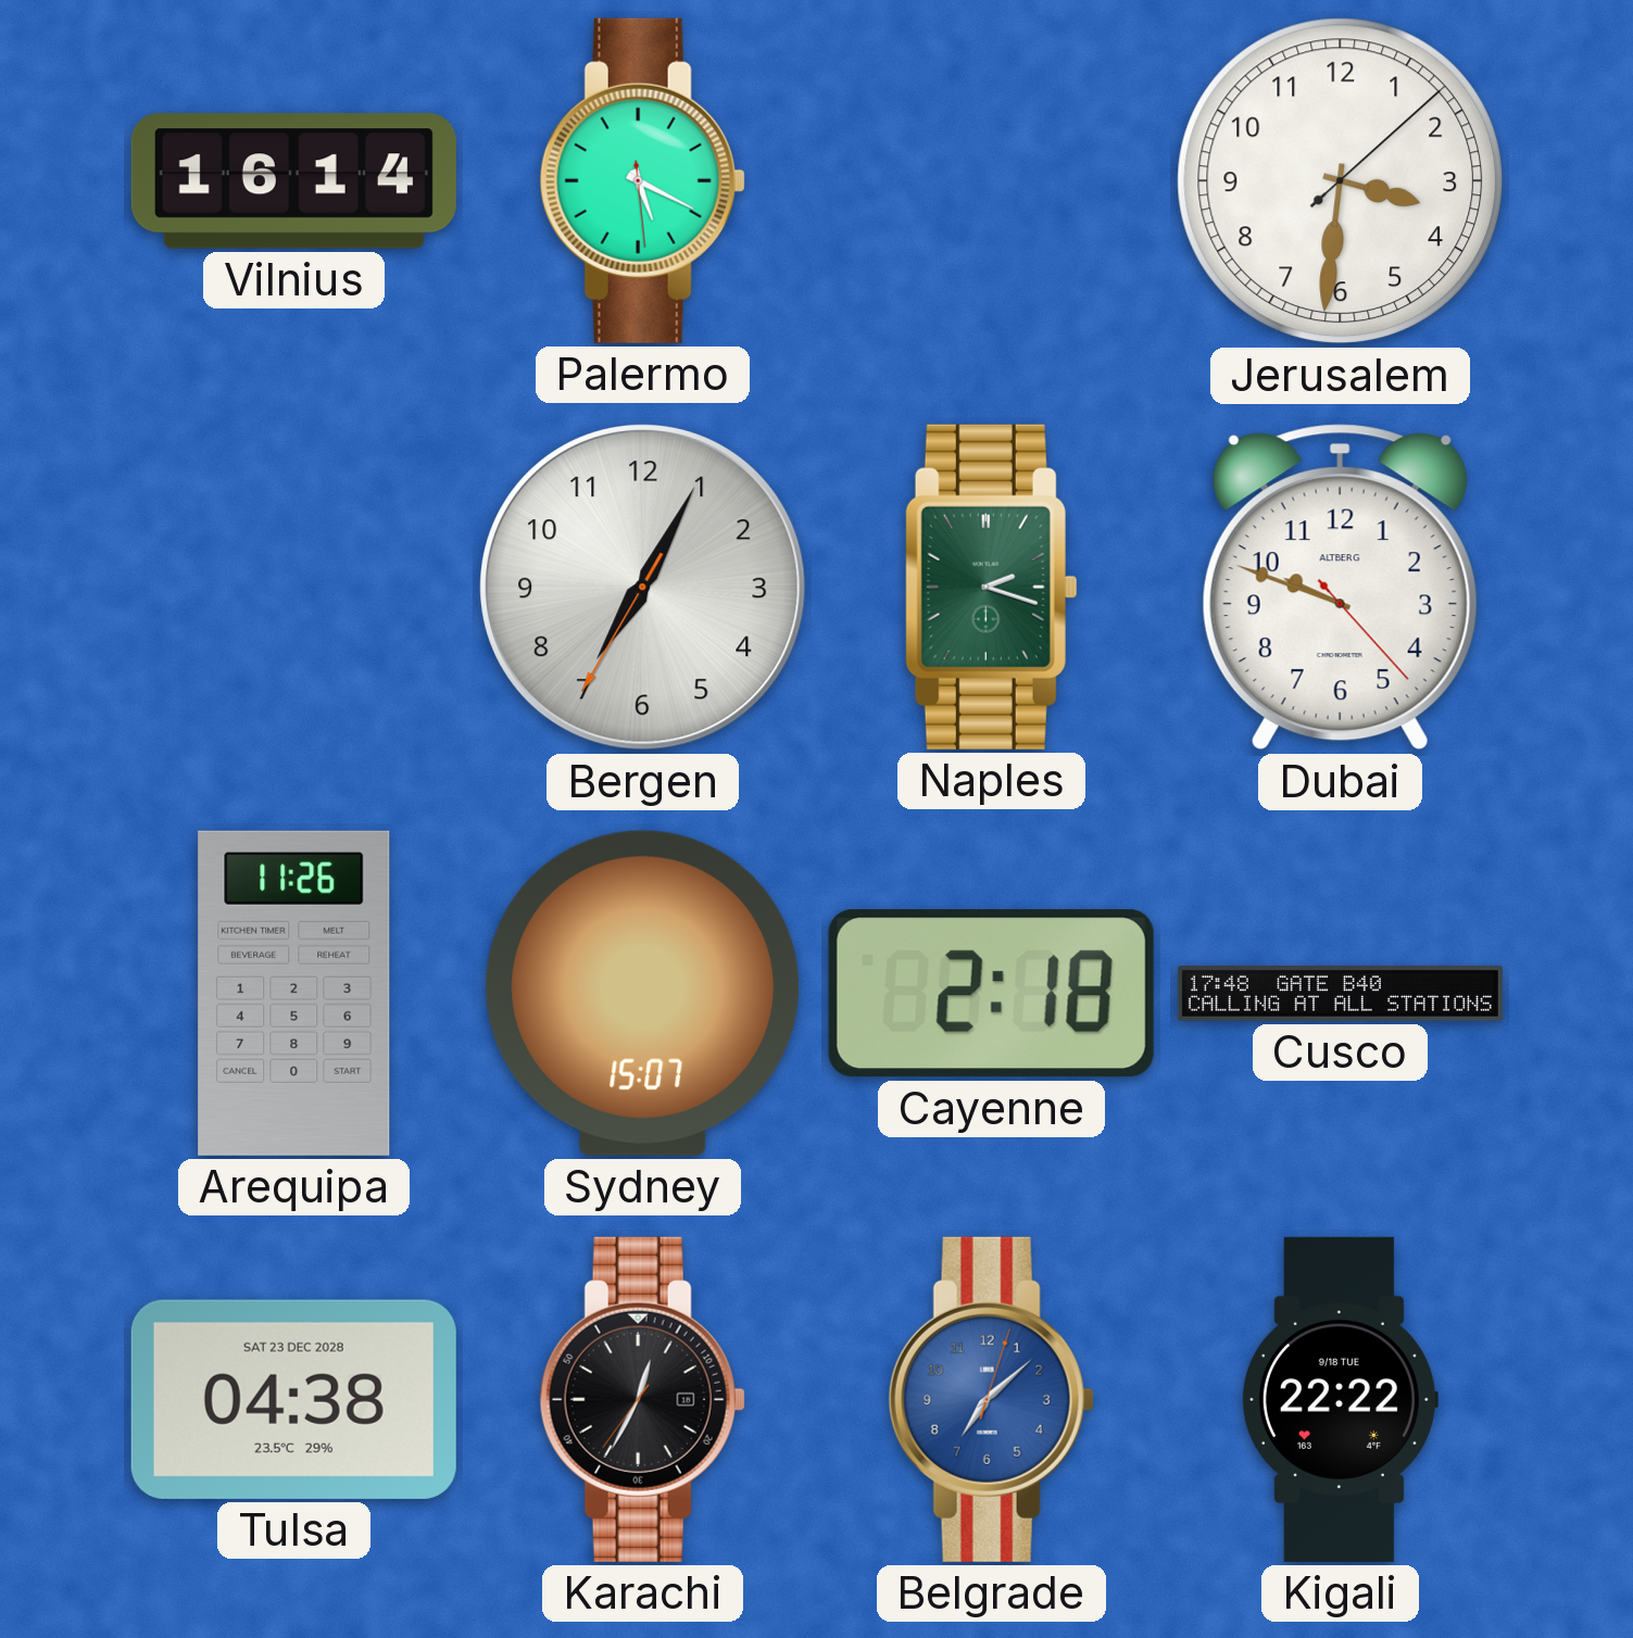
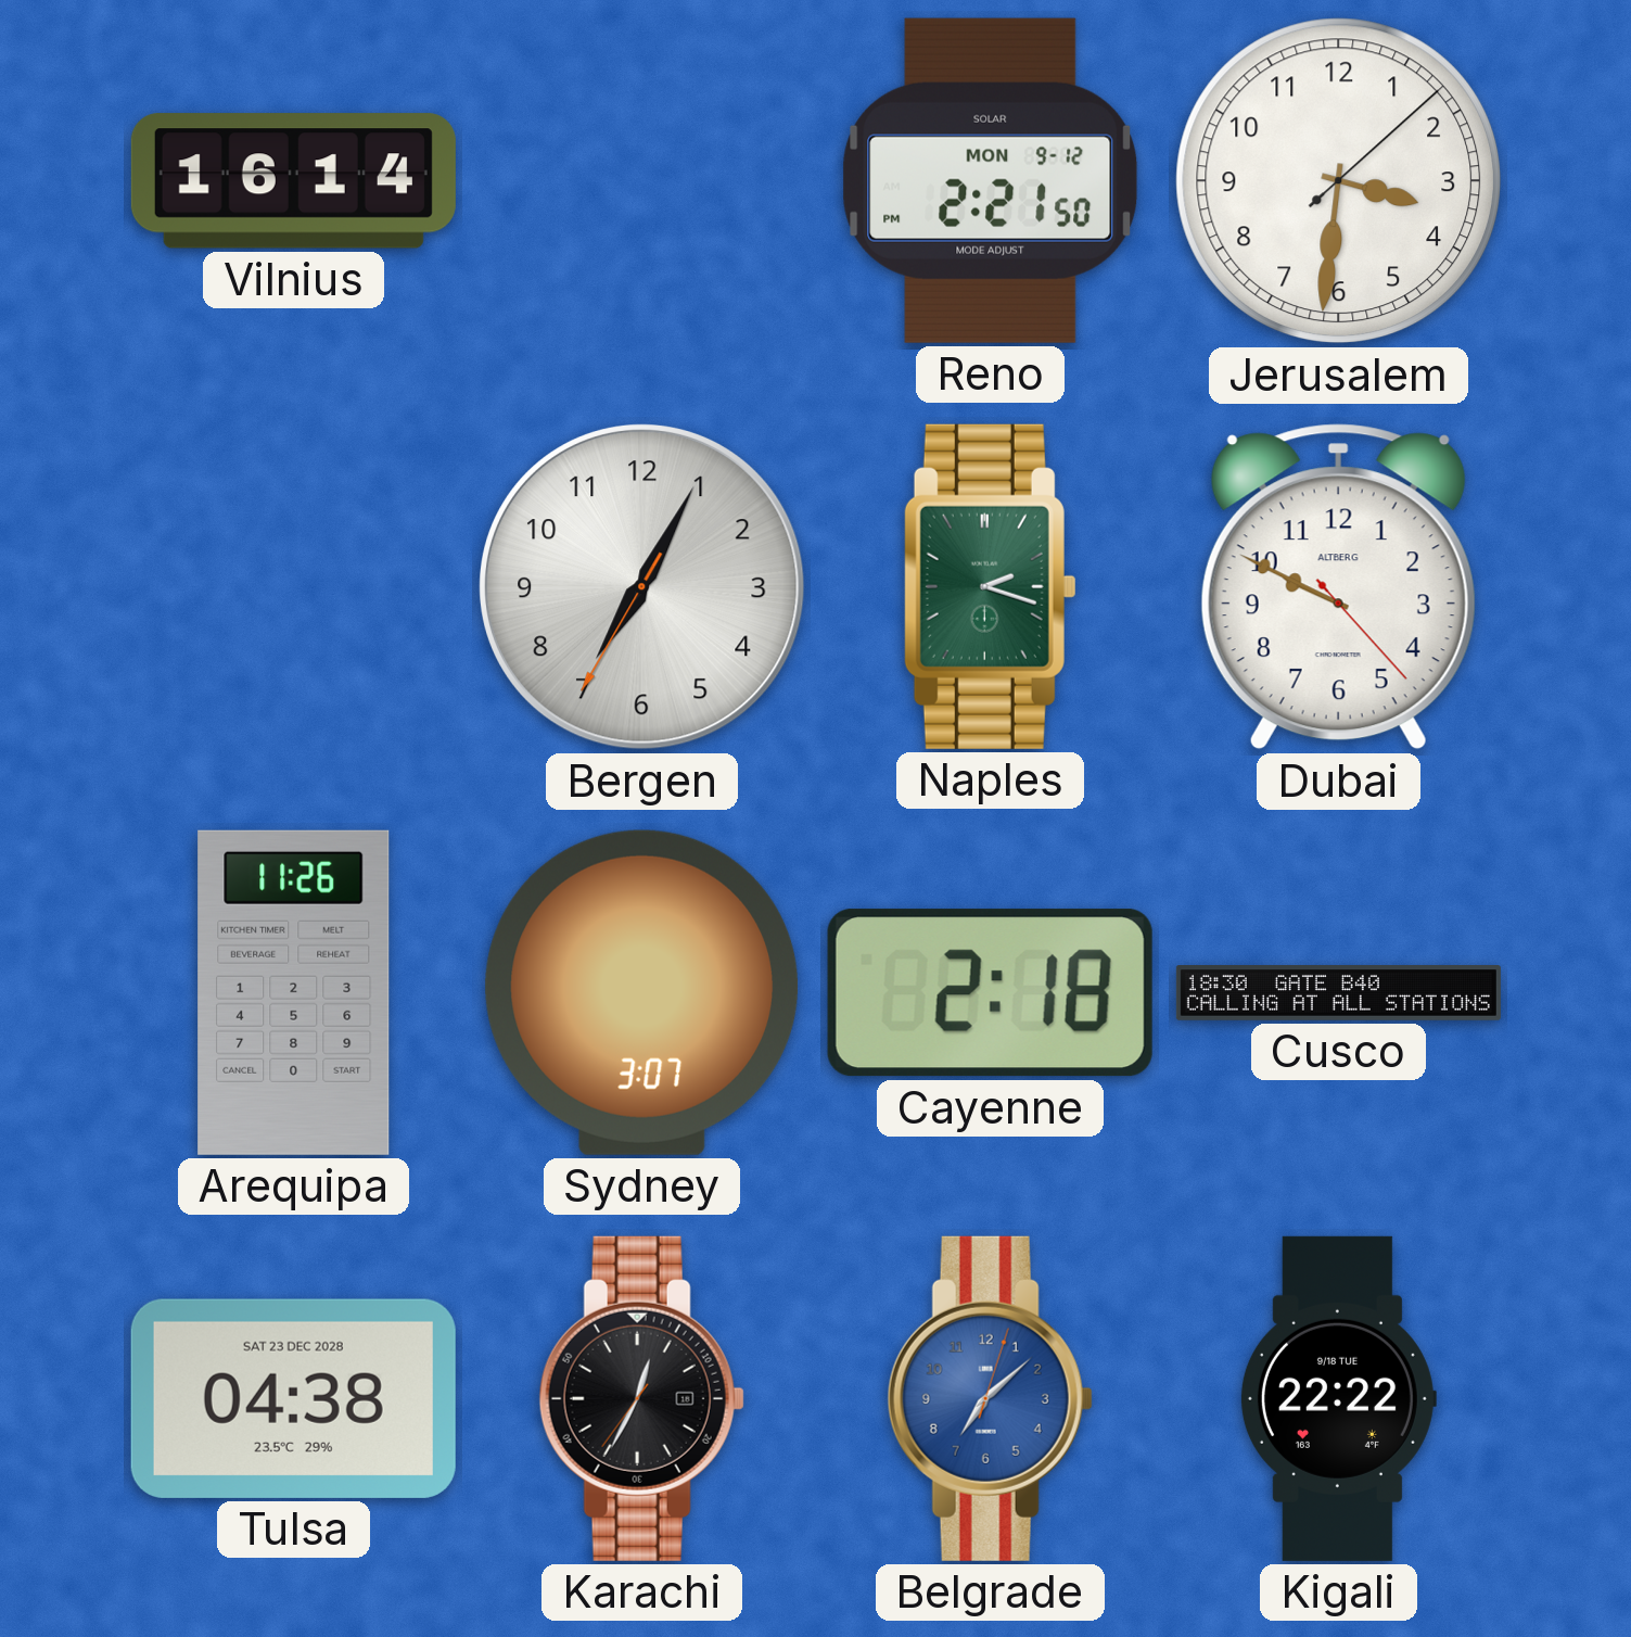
Palermo: 5:19 -> none
Reno: none -> 2:21
Dubai: 9:48 -> 9:49
Sydney: 15:07 -> 3:07
Cusco: 17:48 -> 18:30
